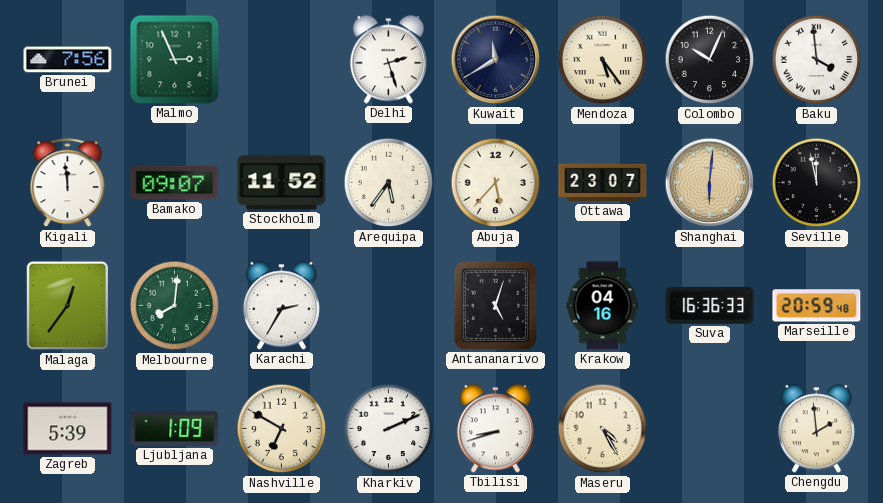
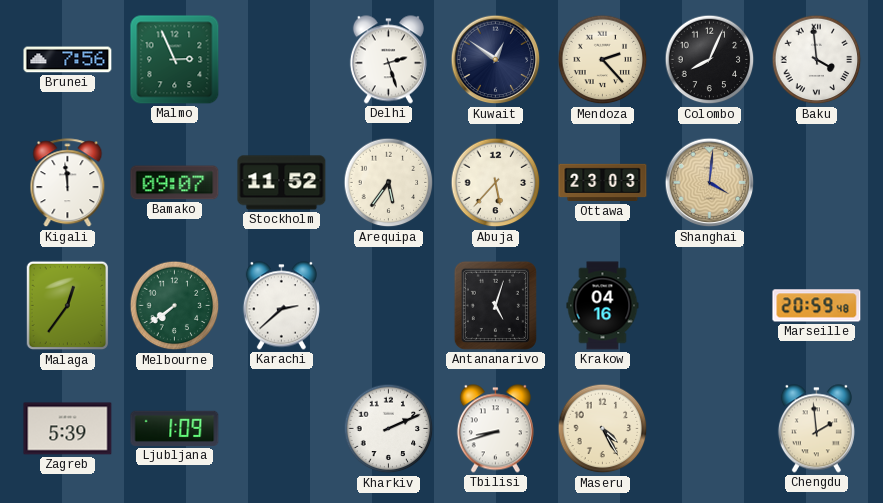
Kuwait: 11:40 -> 12:51
Mendoza: 5:24 -> 2:23
Colombo: 10:04 -> 8:04
Ottawa: 23:07 -> 23:03
Shanghai: 6:01 -> 4:01
Seville: 11:58 -> none
Melbourne: 8:01 -> 7:39
Karachi: 2:35 -> 2:38
Suva: 16:36 -> none
Nashville: 6:50 -> none
